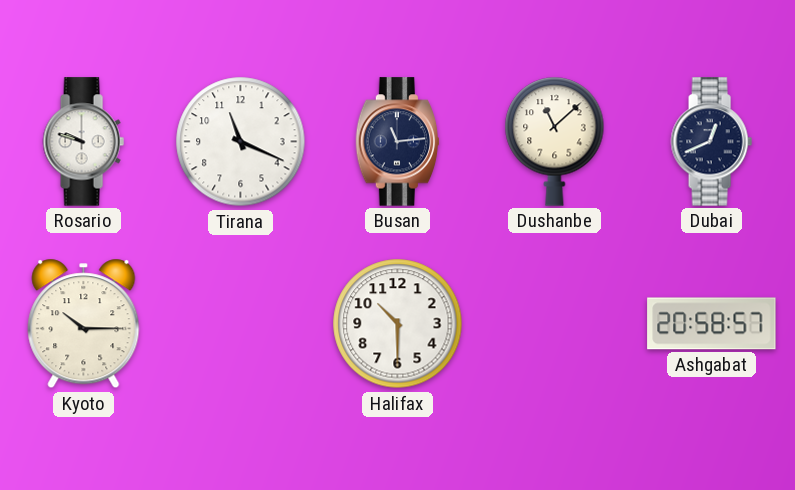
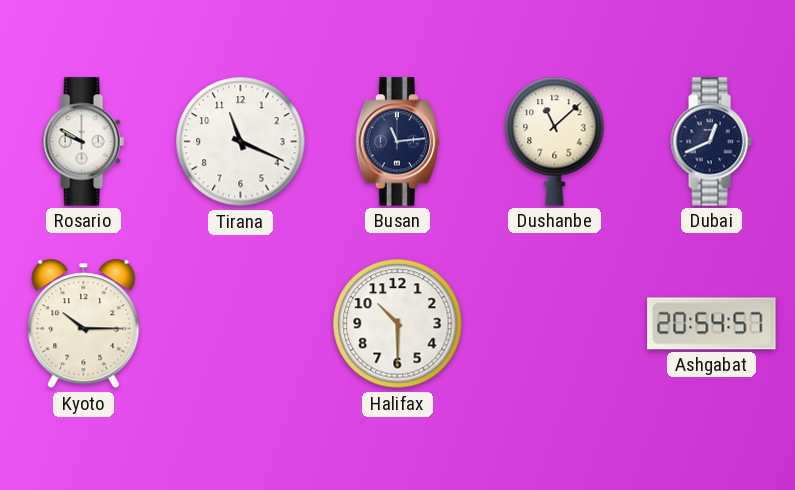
Rosario: 9:48 -> 9:50
Ashgabat: 20:58 -> 20:54
